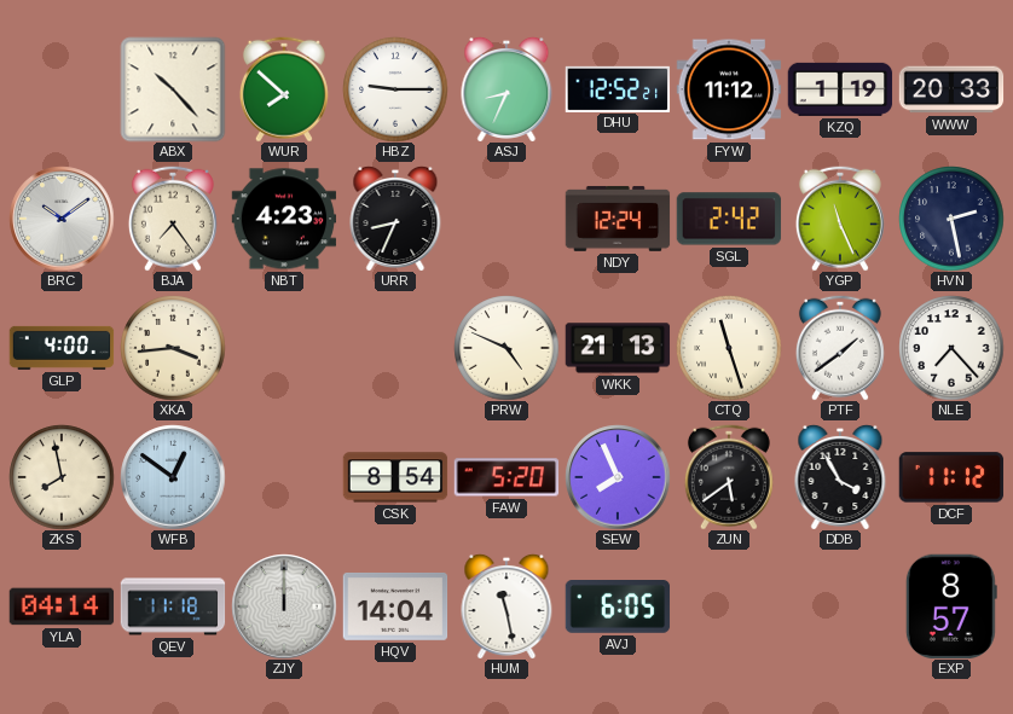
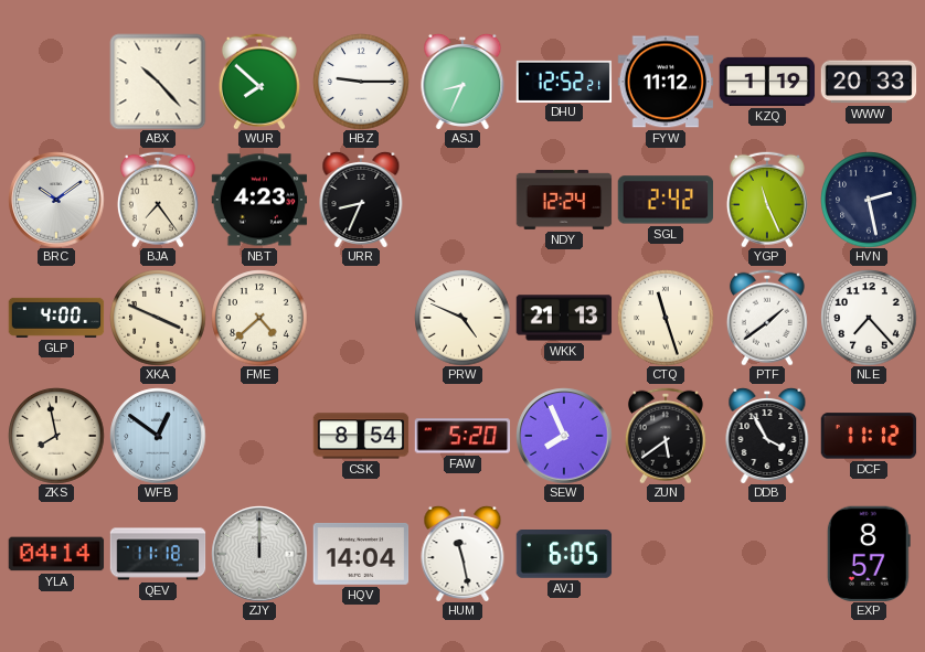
XKA: 3:44 -> 3:49
FME: none -> 4:38
